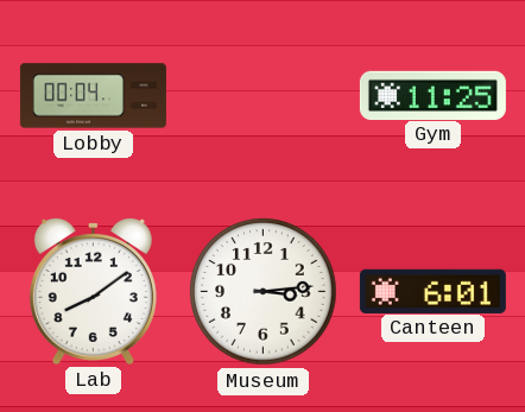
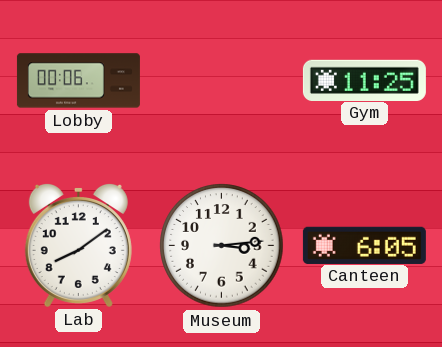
Lobby: 00:04 -> 00:06
Canteen: 6:01 -> 6:05
